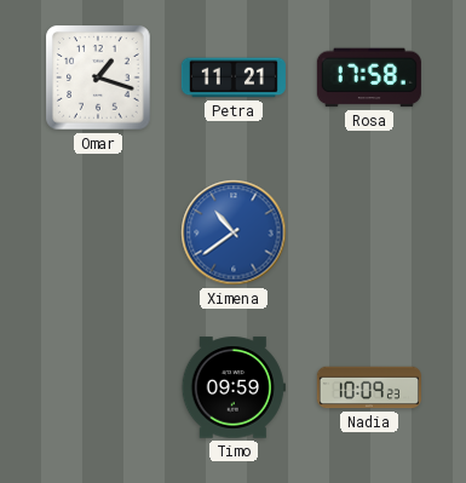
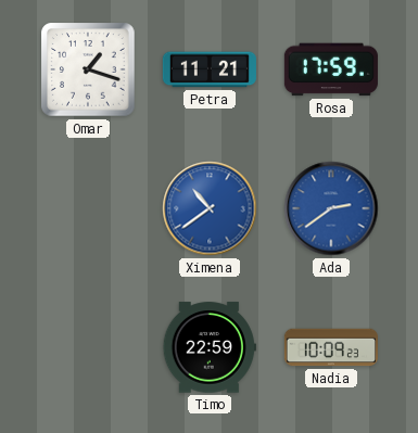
Rosa: 17:58 -> 17:59
Ada: none -> 2:39
Timo: 09:59 -> 22:59
